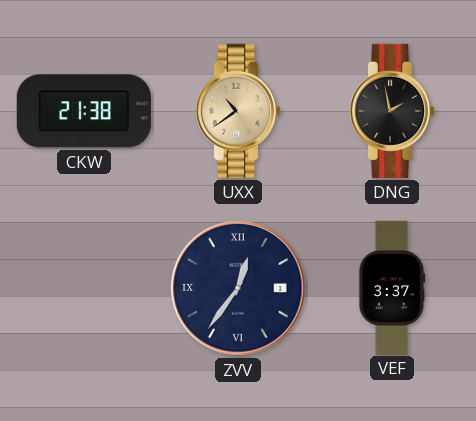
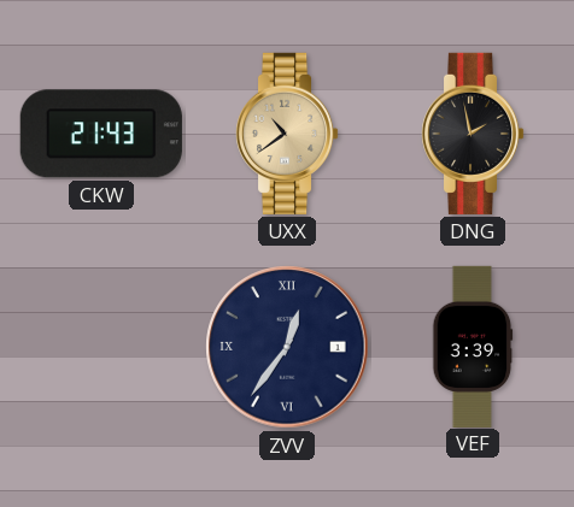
CKW: 21:38 -> 21:43
VEF: 3:37 -> 3:39
